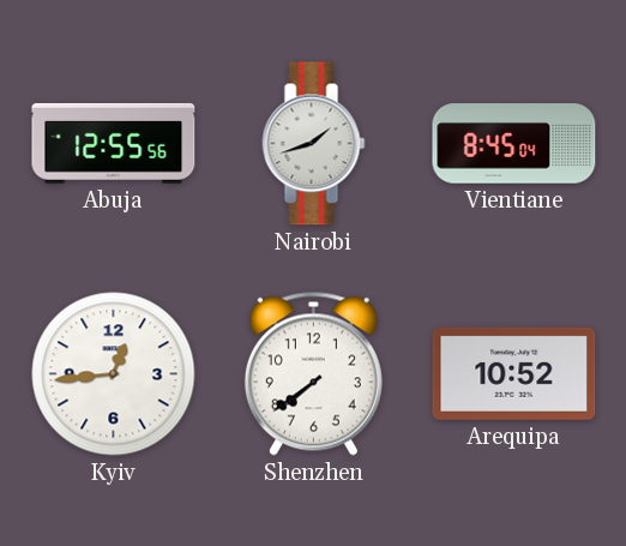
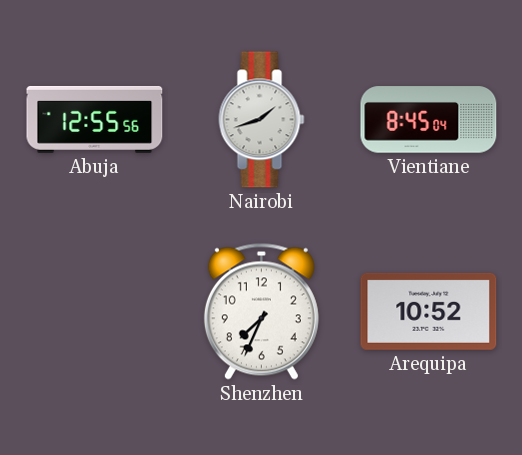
Kyiv: 12:44 -> none
Shenzhen: 7:39 -> 7:34
